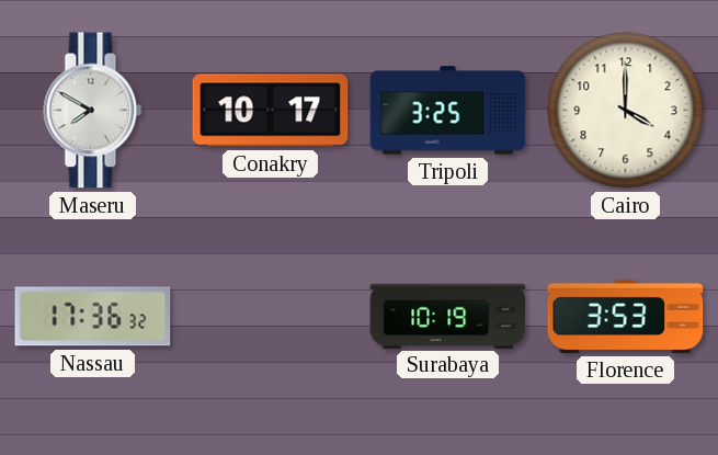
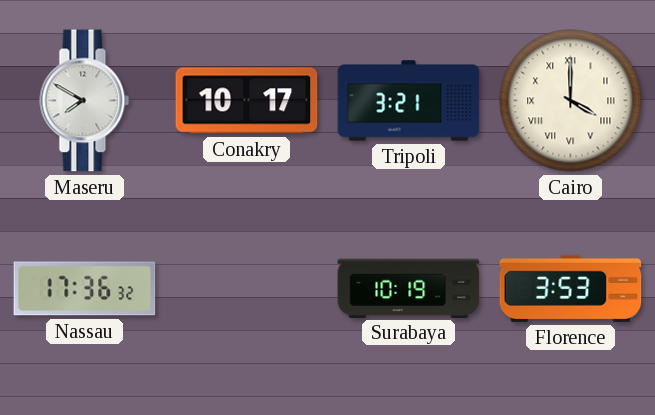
Tripoli: 3:25 -> 3:21
Cairo numerals: Arabic -> Roman
